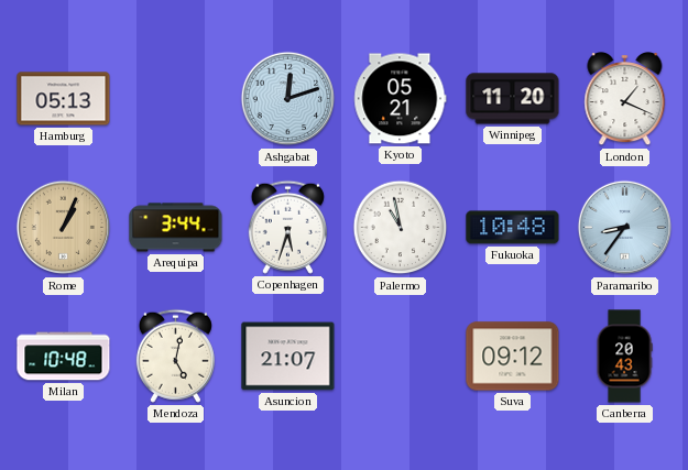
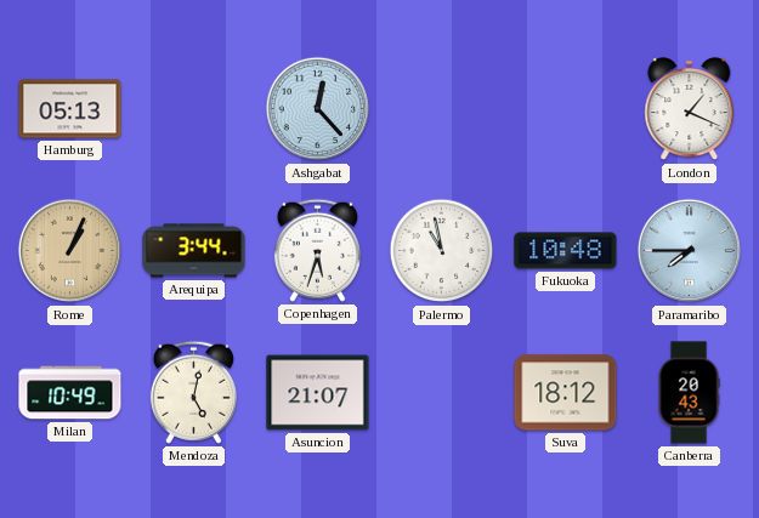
Ashgabat: 12:12 -> 12:23
Kyoto: 05:21 -> none
Winnipeg: 11:20 -> none
Paramaribo: 8:36 -> 7:45
Milan: 10:48 -> 10:49
Suva: 09:12 -> 18:12
